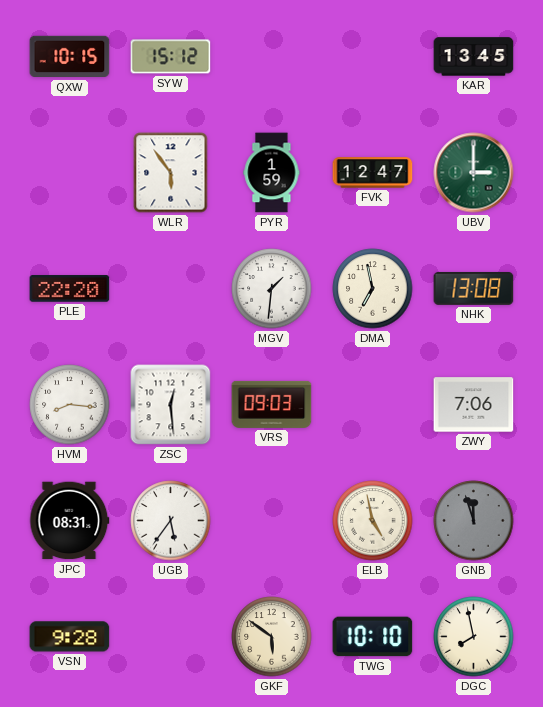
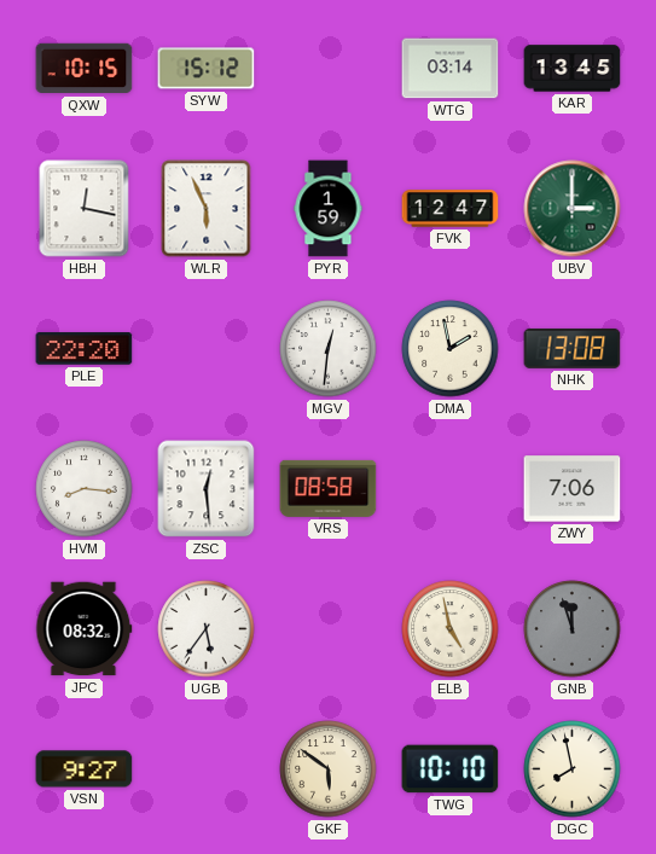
WTG: none -> 03:14
HBH: none -> 12:17
WLR: 5:54 -> 5:56
MGV: 1:31 -> 12:31
DMA: 6:58 -> 1:58
VRS: 09:03 -> 08:58
JPC: 08:31 -> 08:32
VSN: 9:28 -> 9:27
